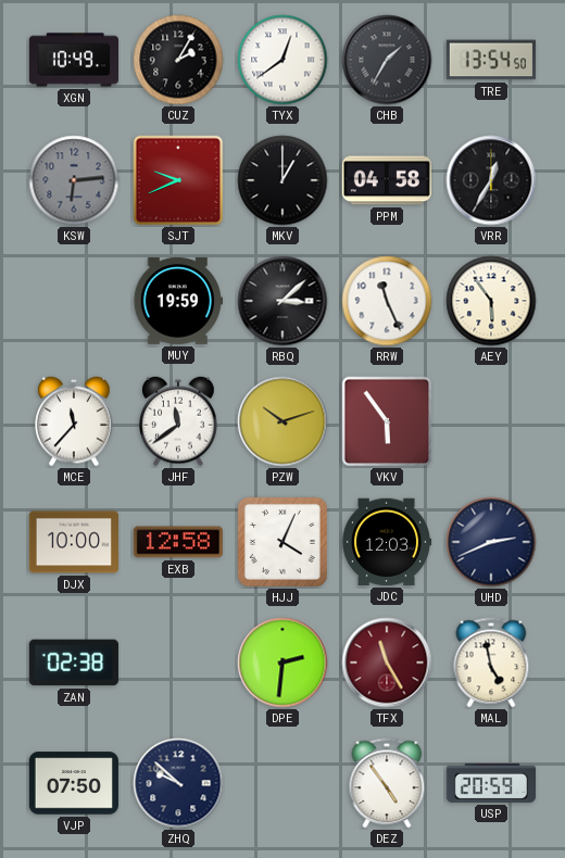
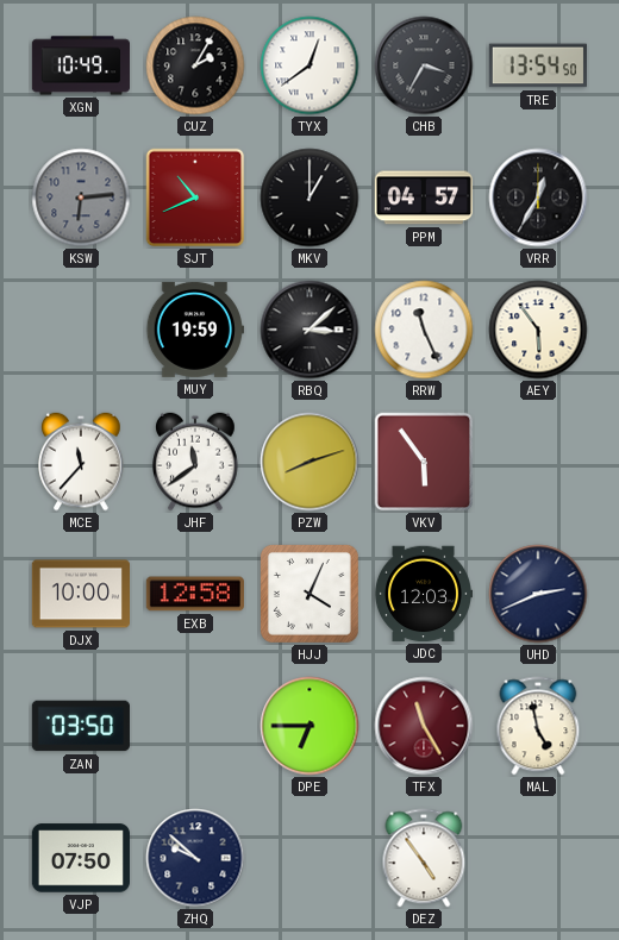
CHB: 1:35 -> 3:35
SJT: 9:41 -> 10:41
PPM: 04:58 -> 04:57
PZW: 10:12 -> 8:12
ZAN: 02:38 -> 03:50
DPE: 2:31 -> 6:45
USP: 20:59 -> none
